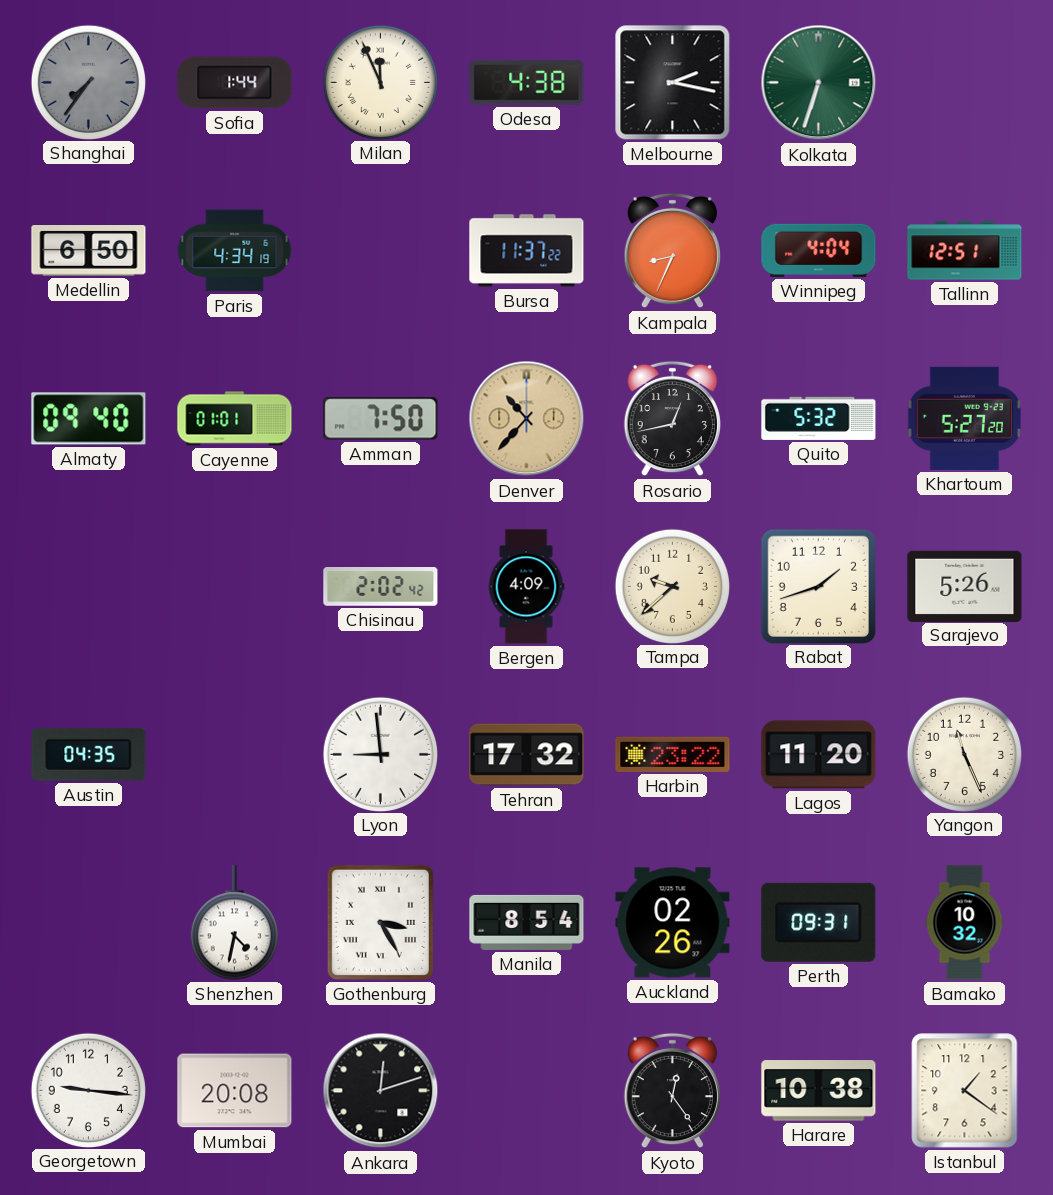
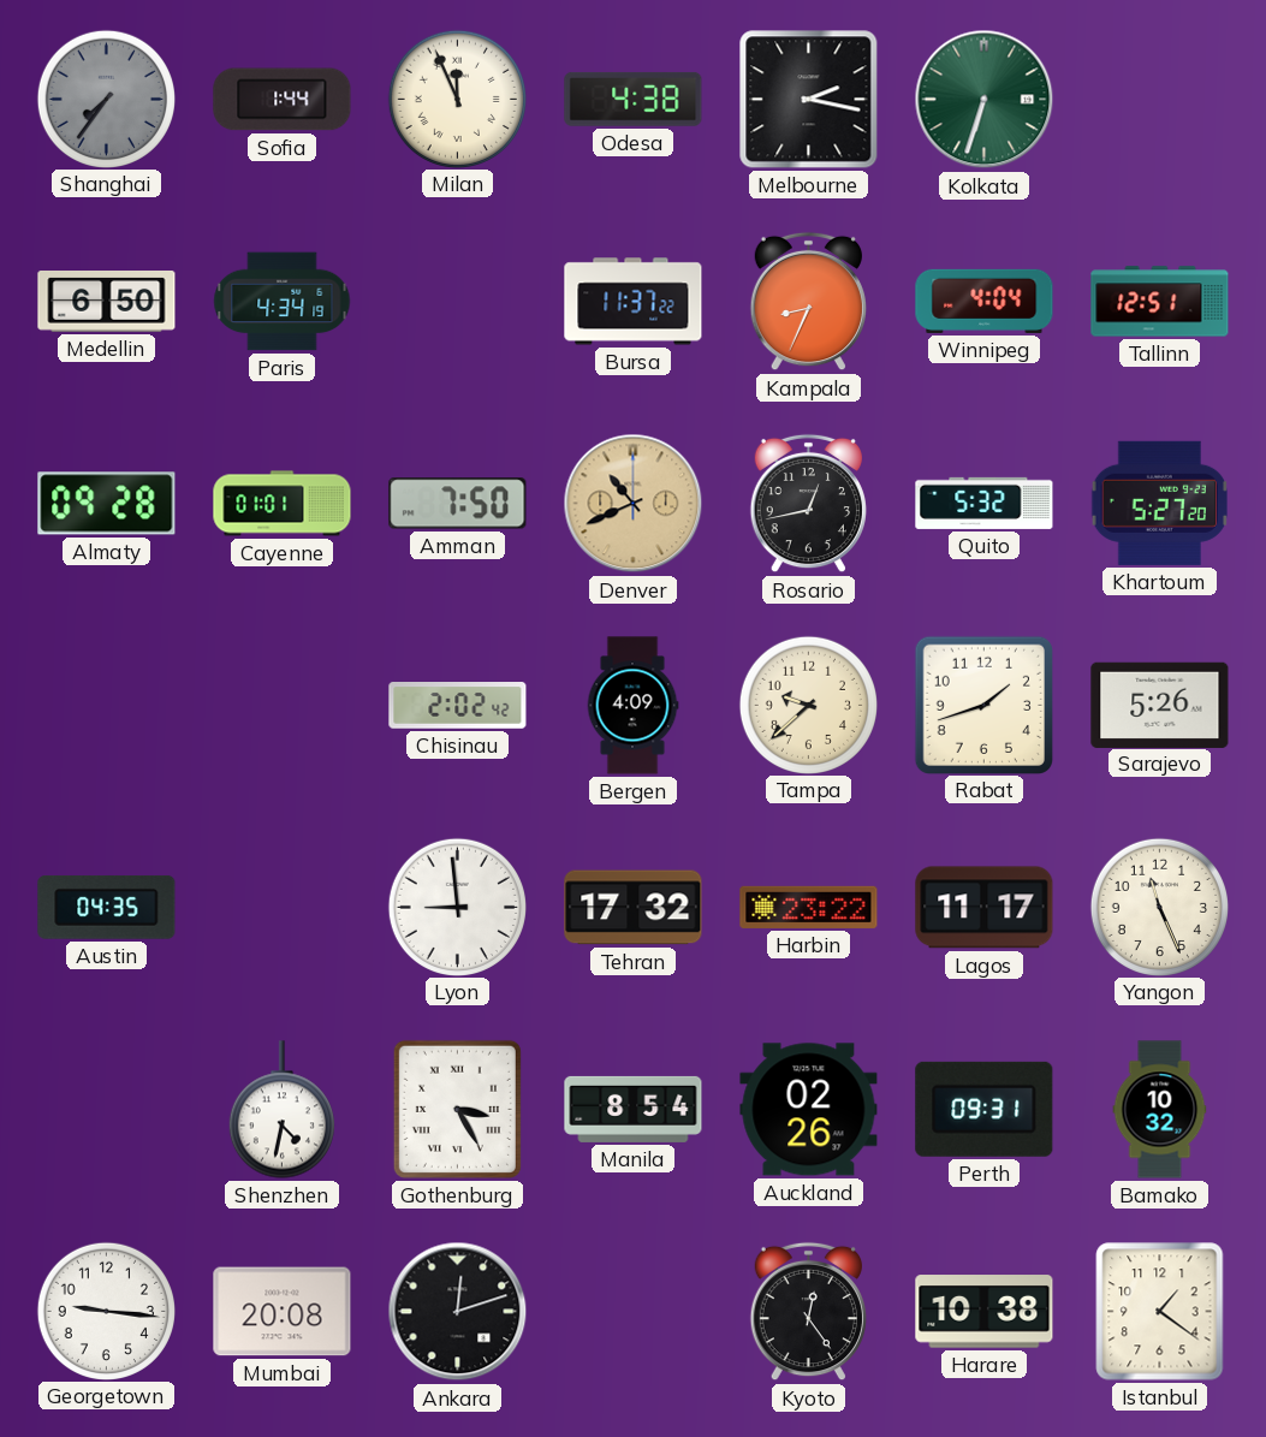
Almaty: 09:40 -> 09:28
Denver: 10:37 -> 10:41
Lagos: 11:20 -> 11:17
